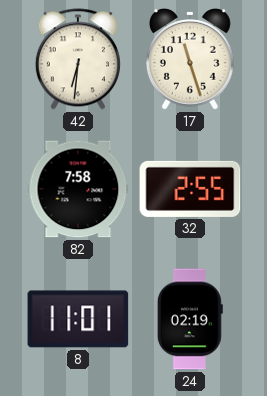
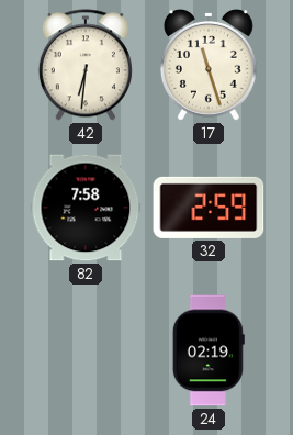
32: 2:55 -> 2:59
8: 11:01 -> none
